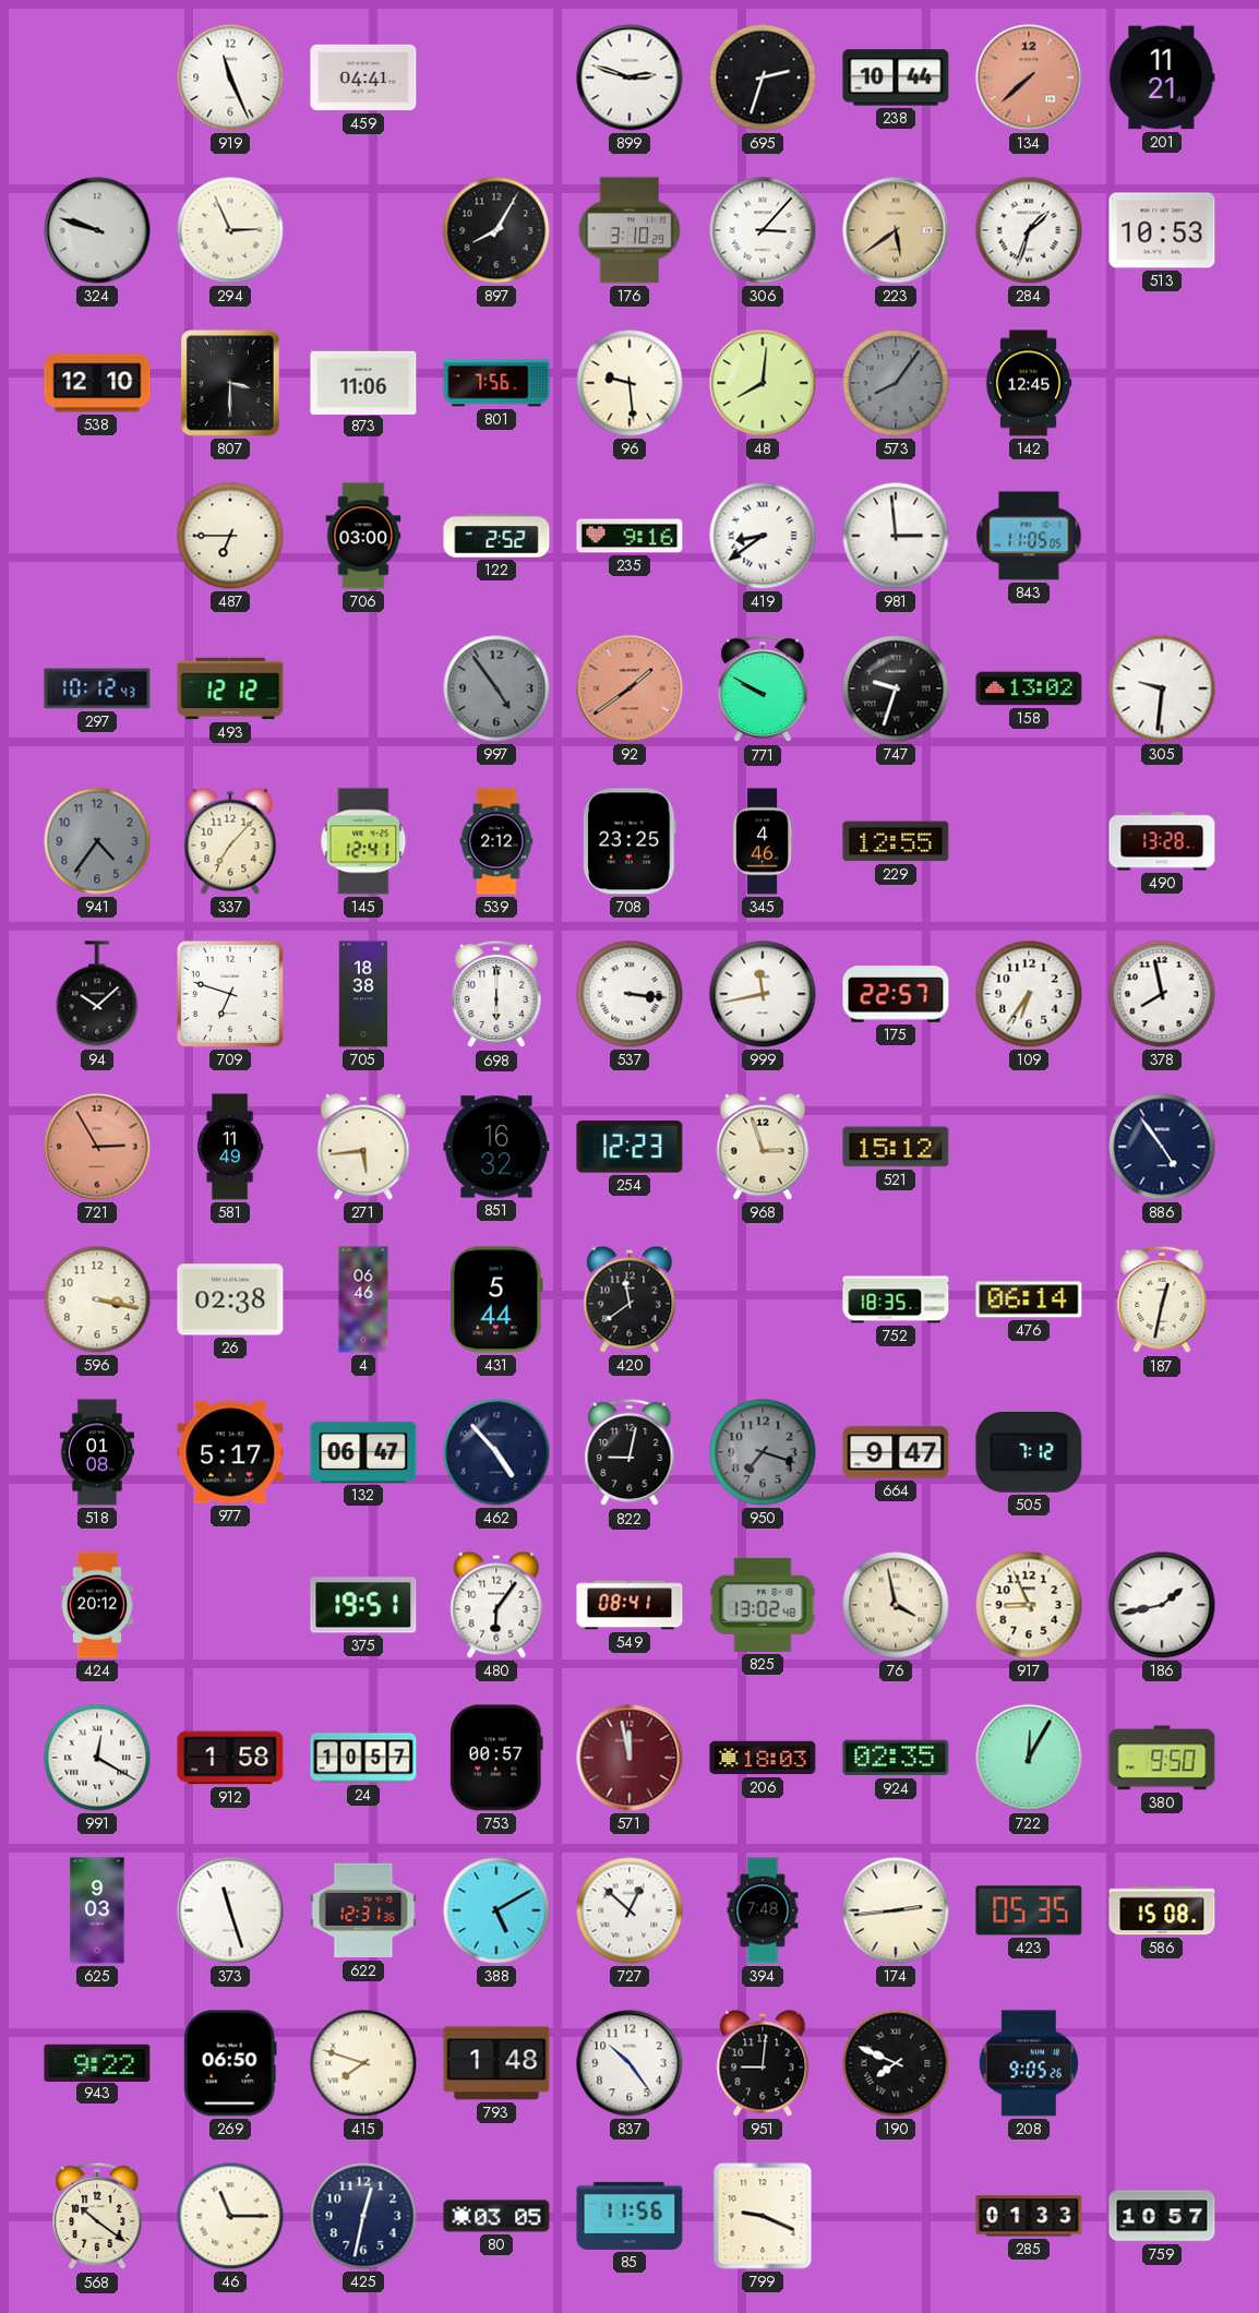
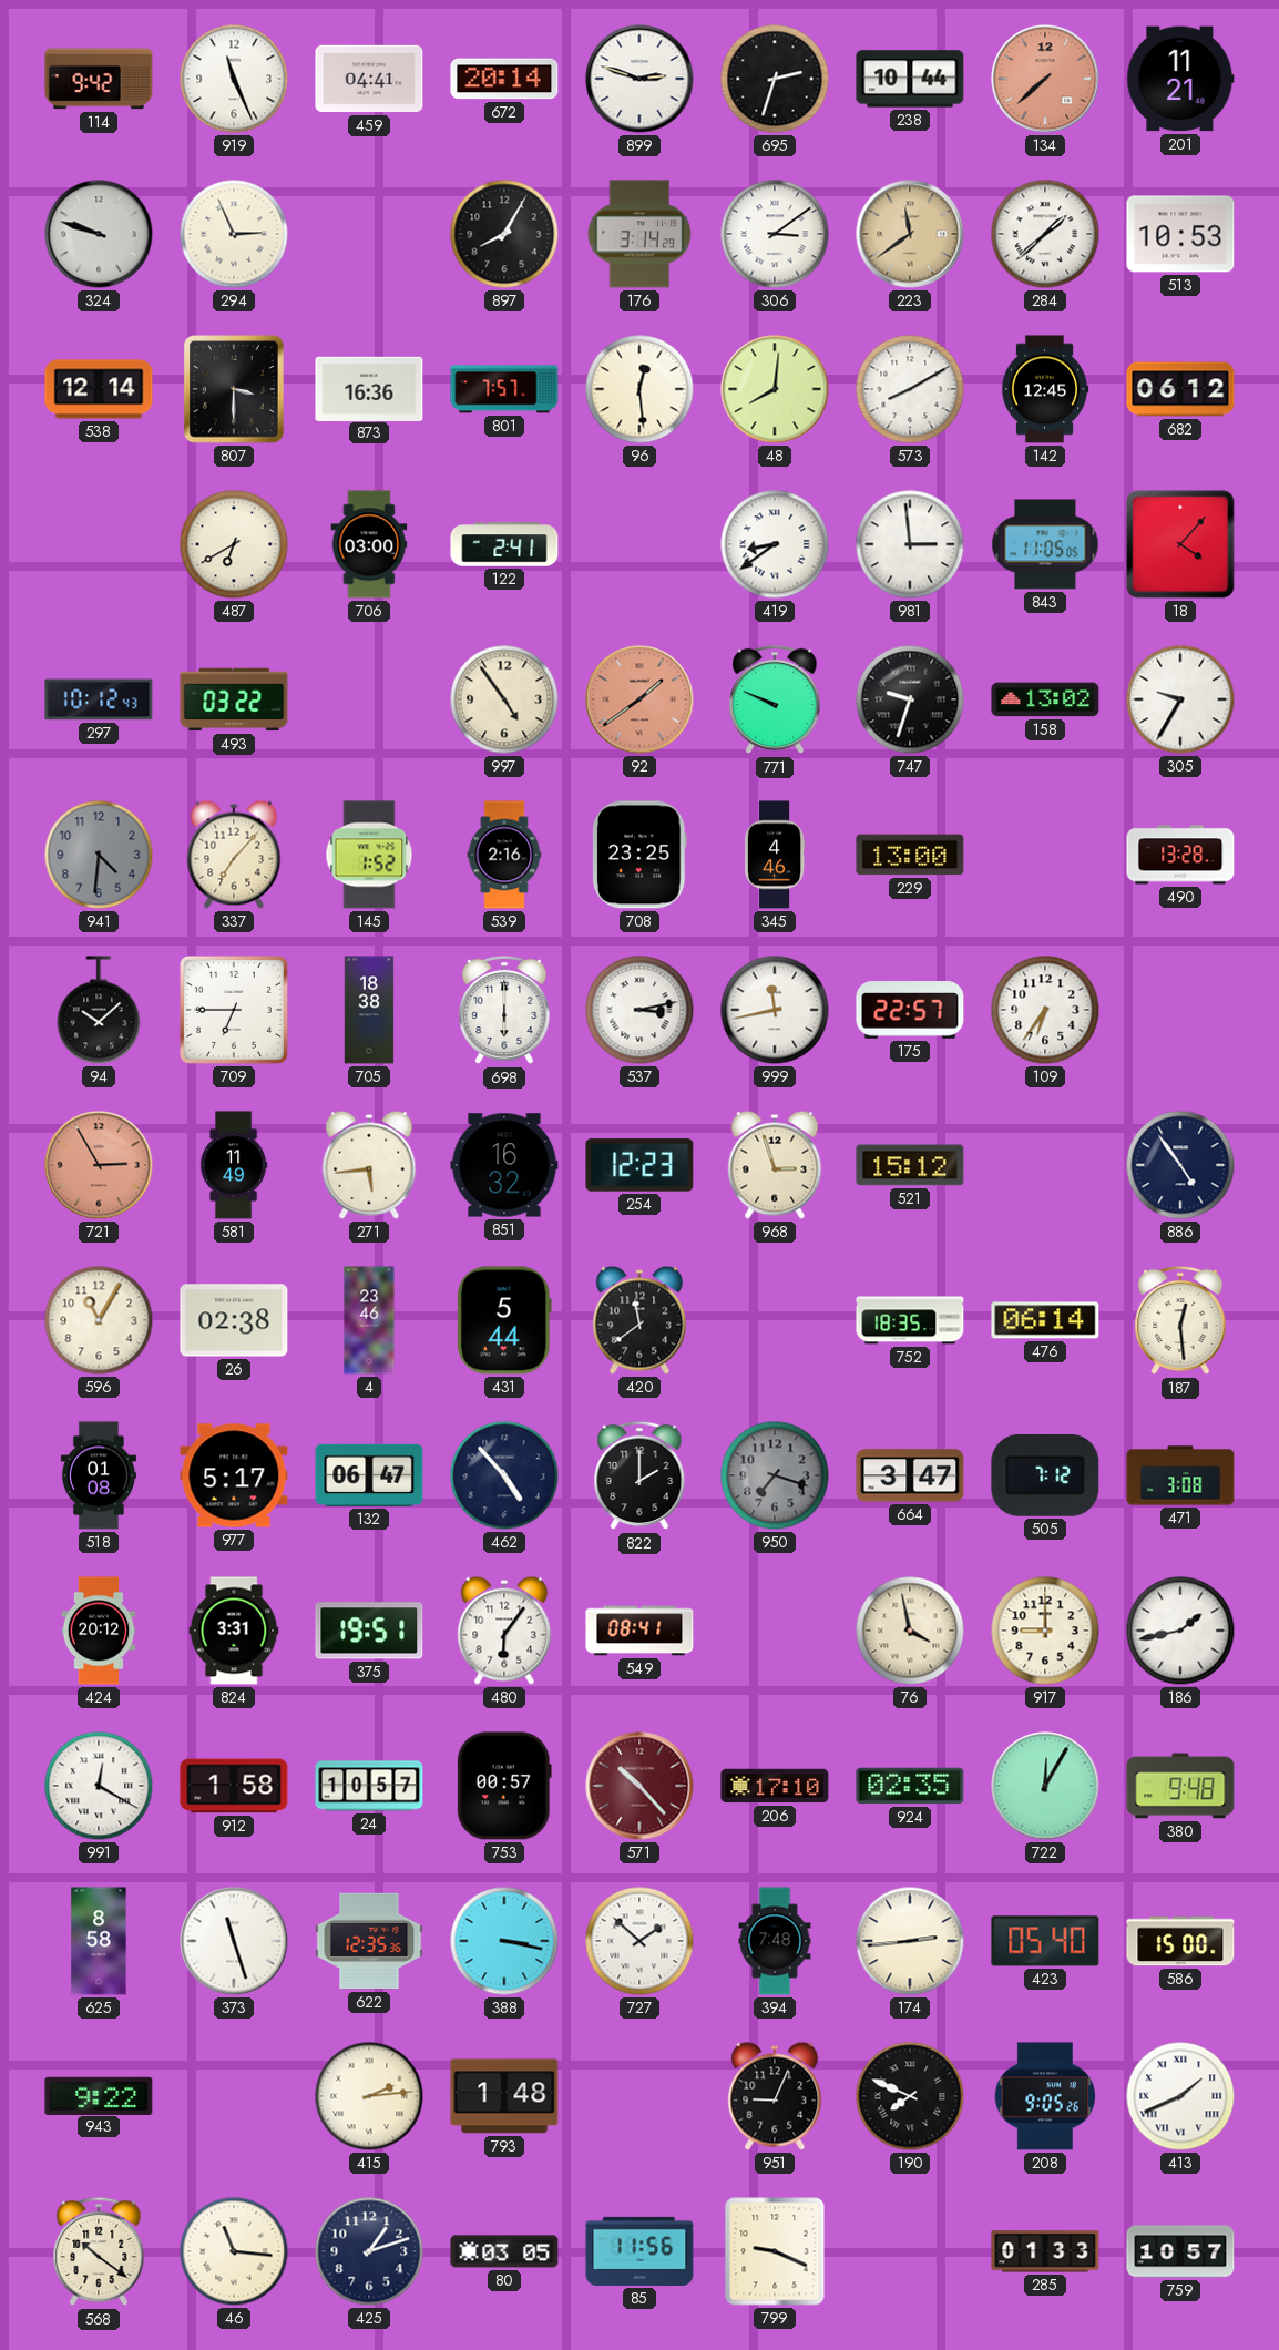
114: none -> 9:42
672: none -> 20:14
176: 3:10 -> 3:14
306: 3:07 -> 3:09
223: 5:39 -> 11:39
284: 1:33 -> 1:38
538: 12:10 -> 12:14
873: 11:06 -> 16:36
801: 7:56 -> 7:57
96: 9:29 -> 12:29
573: 8:06 -> 8:10
573 dial: grey -> white
682: none -> 06:12
487: 6:45 -> 6:40
122: 2:52 -> 2:41
235: 9:16 -> none
18: none -> 4:07
493: 12:12 -> 03:22
997 dial: grey -> cream
771: 9:50 -> 9:49
305: 9:31 -> 9:35
941: 4:36 -> 4:31
145: 12:41 -> 1:52
539: 2:12 -> 2:16
229: 12:55 -> 13:00
709: 6:48 -> 6:45
537: 3:16 -> 3:13
378: 7:58 -> none
596: 3:17 -> 11:05
4: 06:46 -> 23:46
187: 12:32 -> 12:29
822: 9:02 -> 2:00
664: 9:47 -> 3:47
471: none -> 3:08
824: none -> 3:31
825: 13:02 -> none
917: 8:56 -> 9:00
571: 11:58 -> 10:23
206: 18:03 -> 17:10
380: 9:50 -> 9:48
625: 9:03 -> 8:58
622: 12:31 -> 12:35
388: 5:10 -> 3:17
727: 12:52 -> 1:52
423: 05:35 -> 05:40
586: 15:08 -> 15:00
269: 06:50 -> none
415: 7:48 -> 2:14
837: 10:24 -> none
951: 9:01 -> 9:04
413: none -> 1:41
46: 11:15 -> 11:16
425: 12:32 -> 1:12
